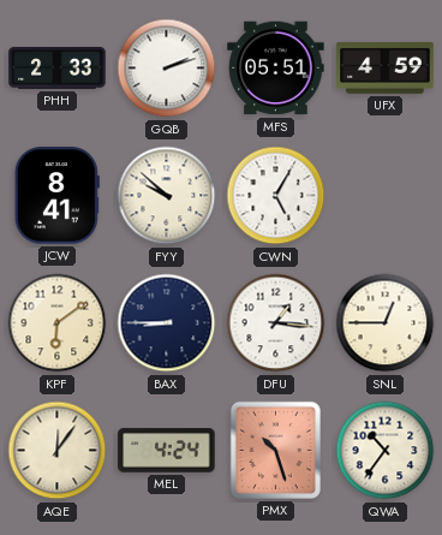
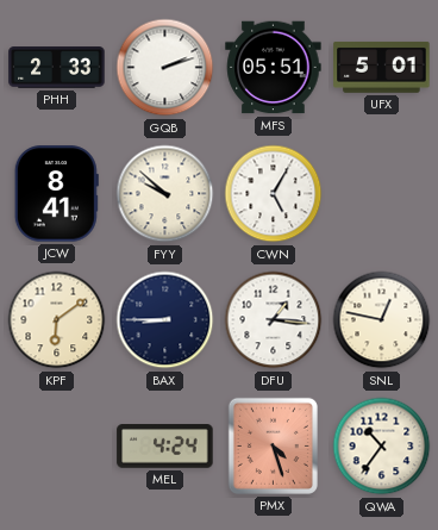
UFX: 4:59 -> 5:01
SNL: 12:45 -> 12:47
AQE: 12:06 -> none
PMX: 10:27 -> 4:27
